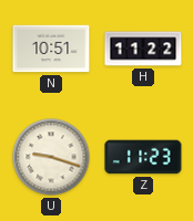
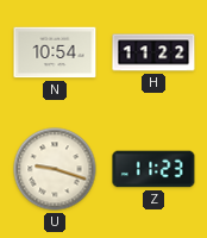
N: 10:51 -> 10:54
